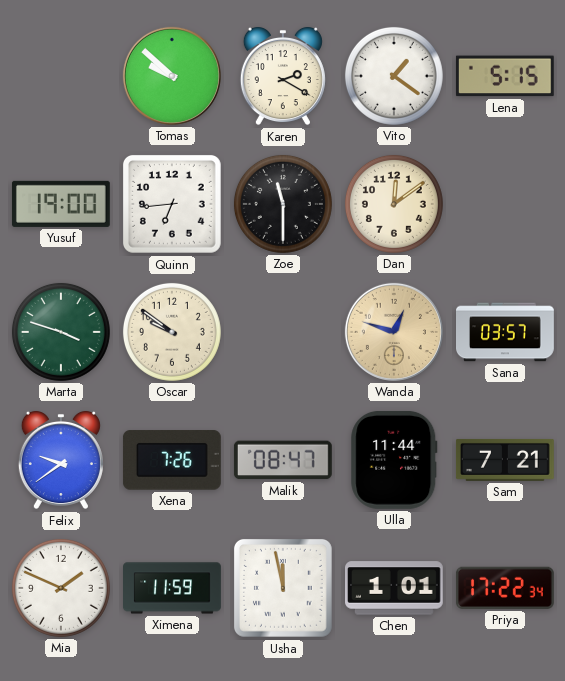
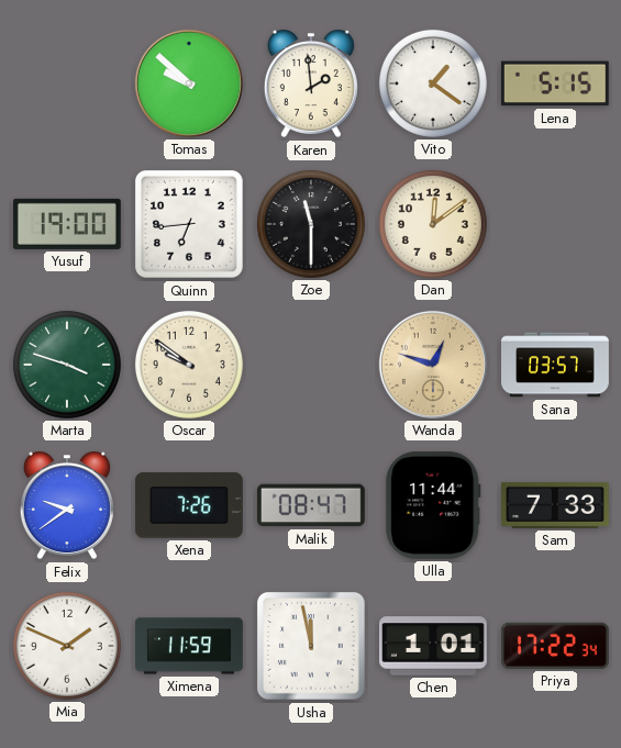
Karen: 2:20 -> 1:59
Sam: 7:21 -> 7:33
